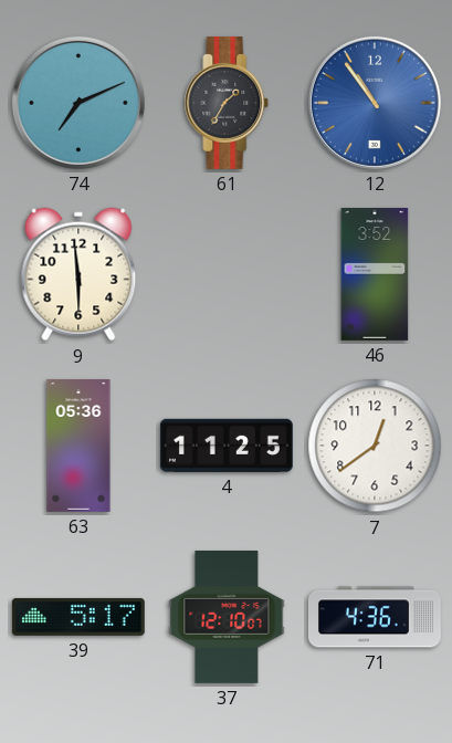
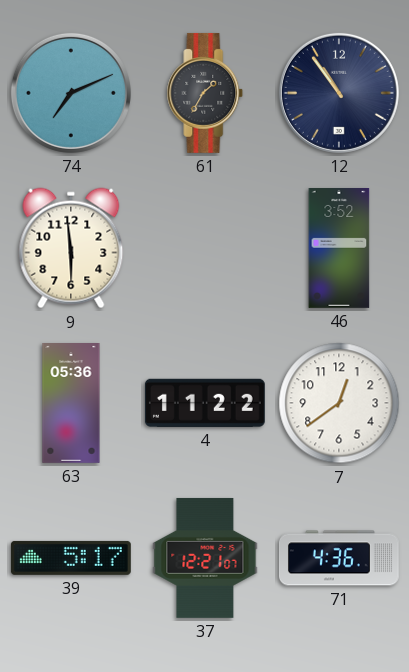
12 dial: blue -> navy
4: 11:25 -> 11:22
37: 12:10 -> 12:21
